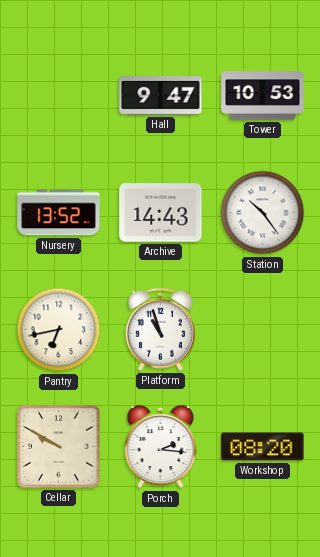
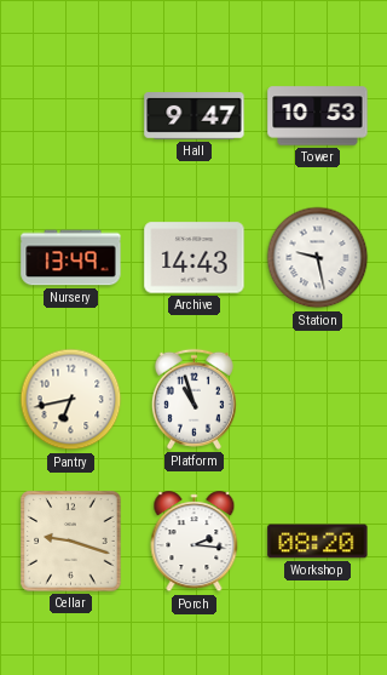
Nursery: 13:52 -> 13:49
Station: 10:24 -> 9:28
Cellar: 9:50 -> 9:18
